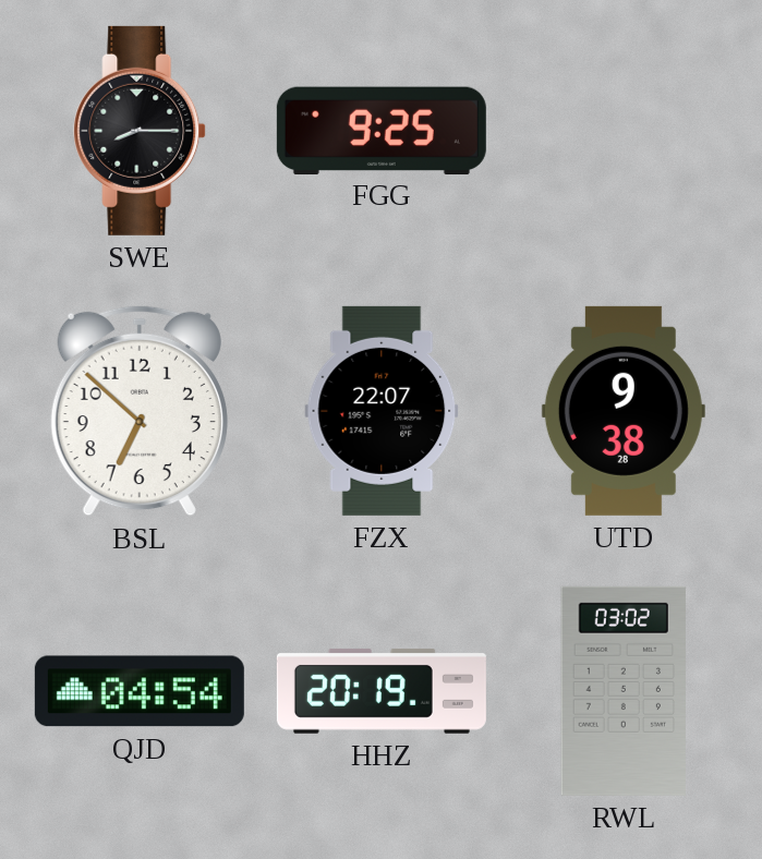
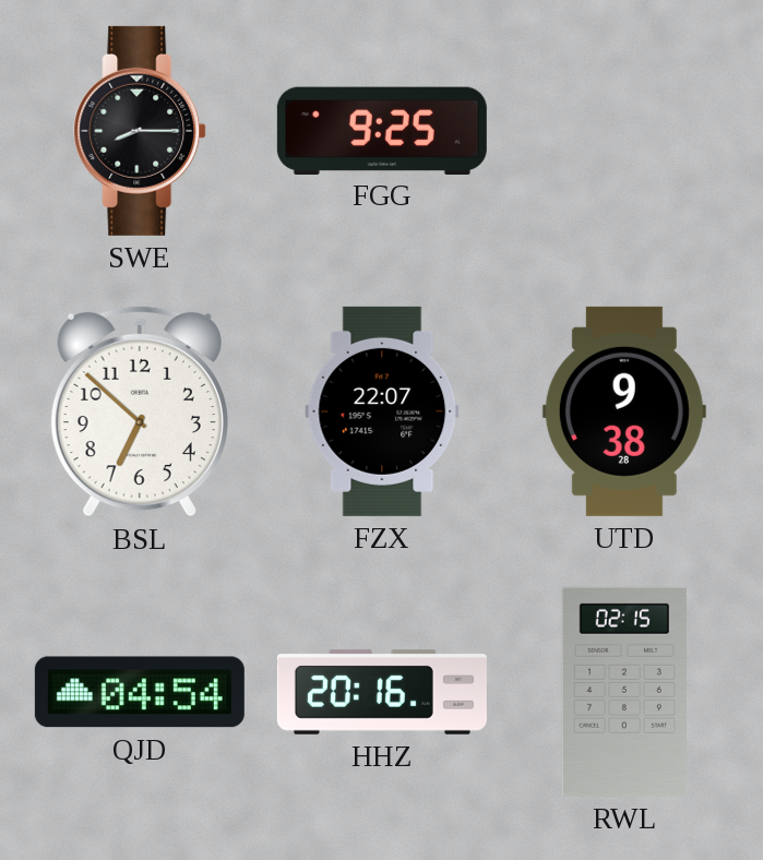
HHZ: 20:19 -> 20:16
RWL: 03:02 -> 02:15
